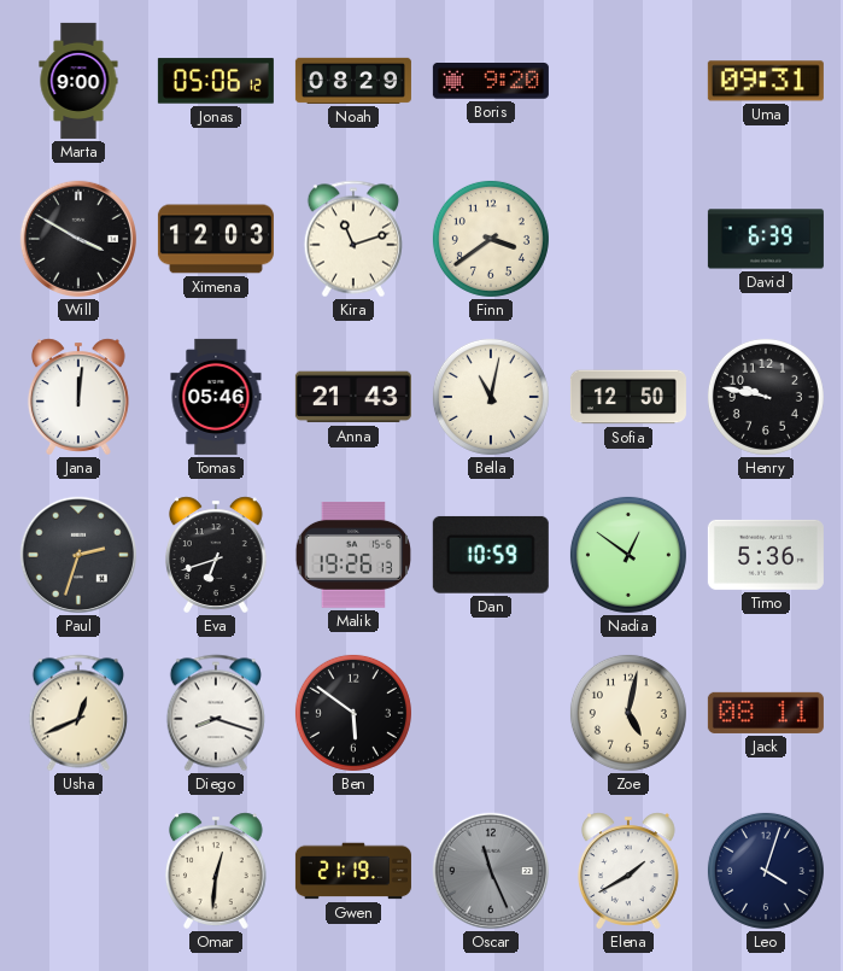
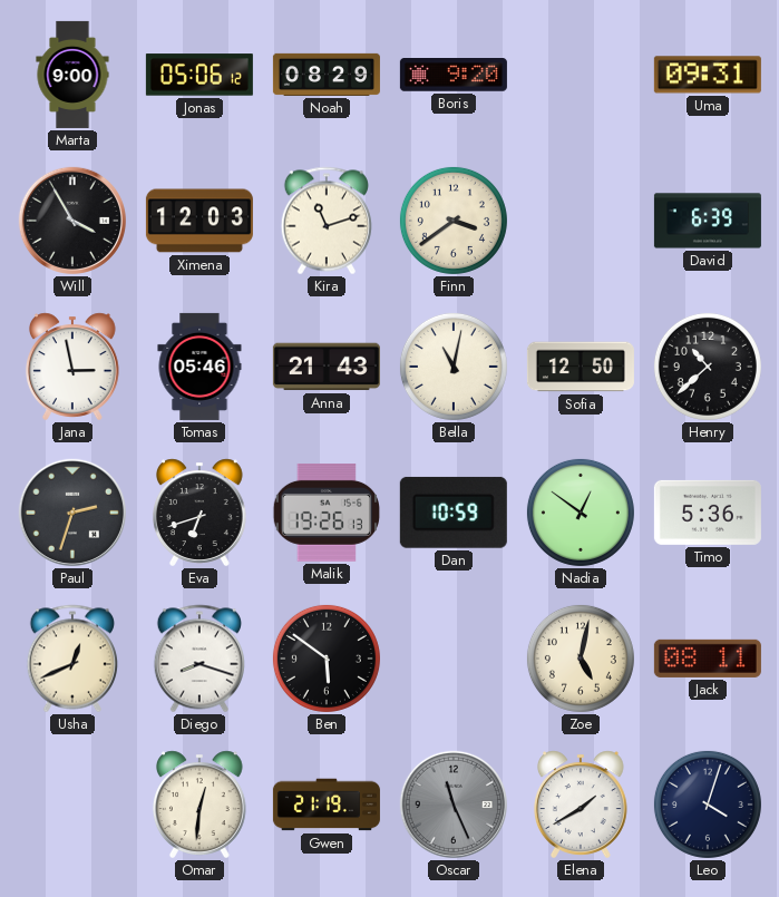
Will: 3:50 -> 3:55
Jana: 12:01 -> 2:58
Henry: 9:47 -> 10:38
